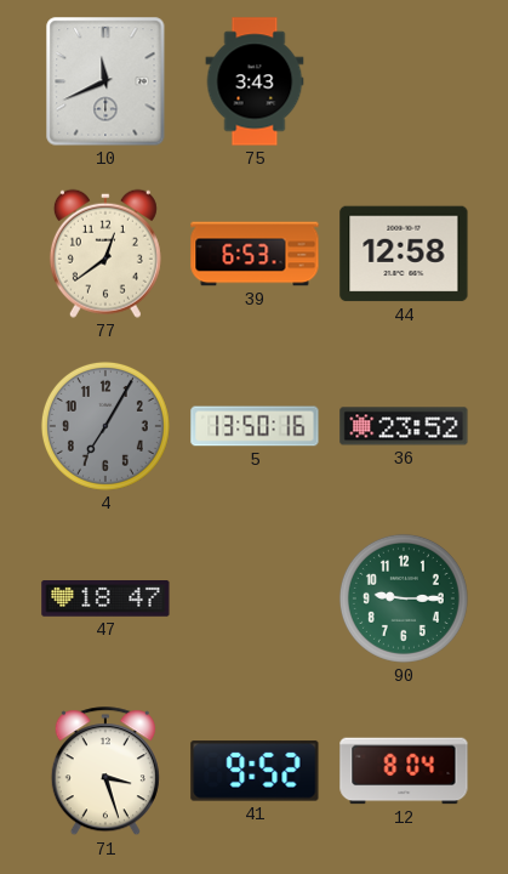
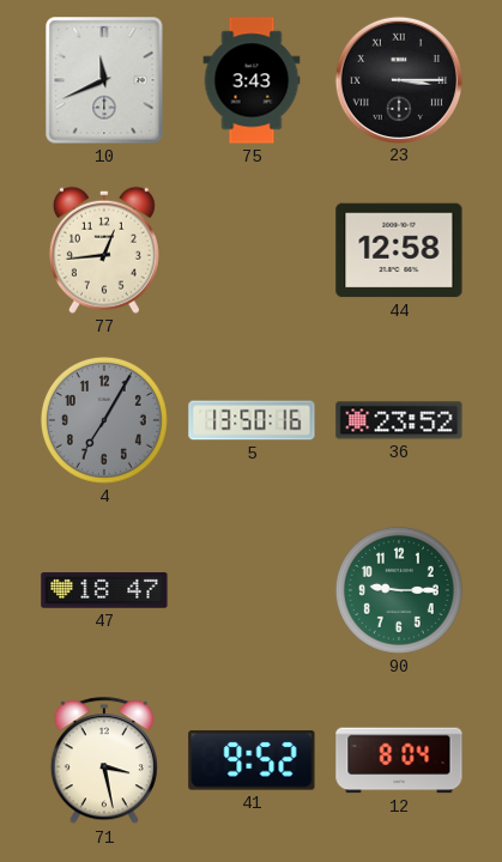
23: none -> 3:15
77: 12:39 -> 12:44
39: 6:53 -> none
71: 3:27 -> 3:28
